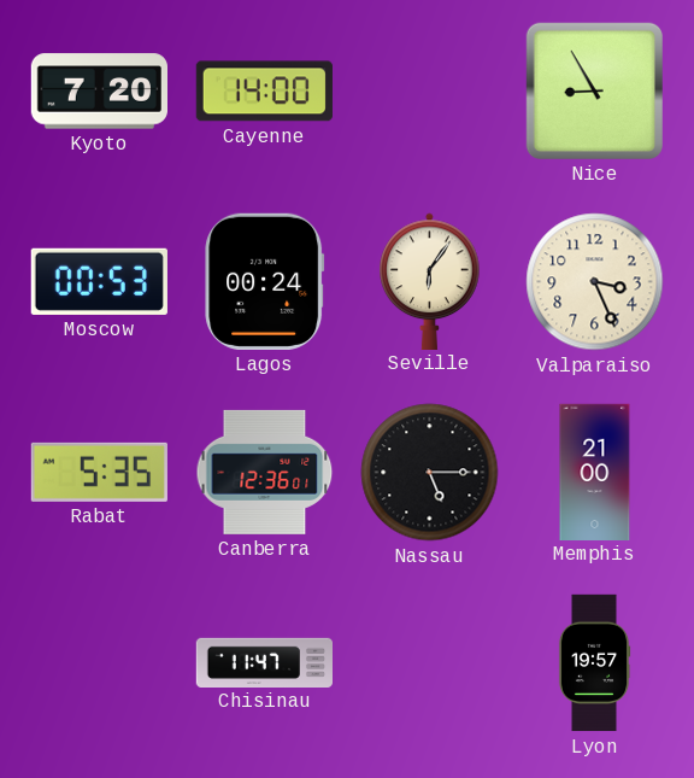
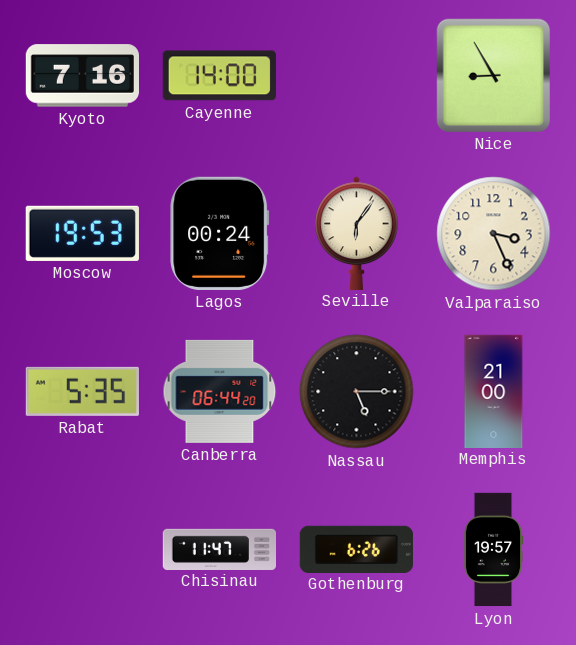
Kyoto: 7:20 -> 7:16
Moscow: 00:53 -> 19:53
Canberra: 12:36 -> 06:44
Gothenburg: none -> 6:26
